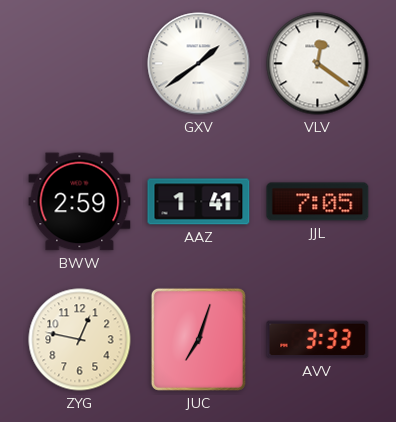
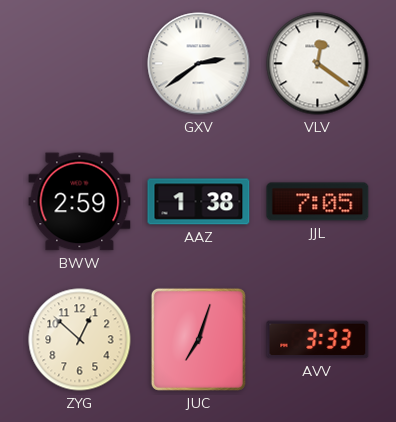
GXV: 1:39 -> 2:39
AAZ: 1:41 -> 1:38
ZYG: 12:47 -> 12:52
